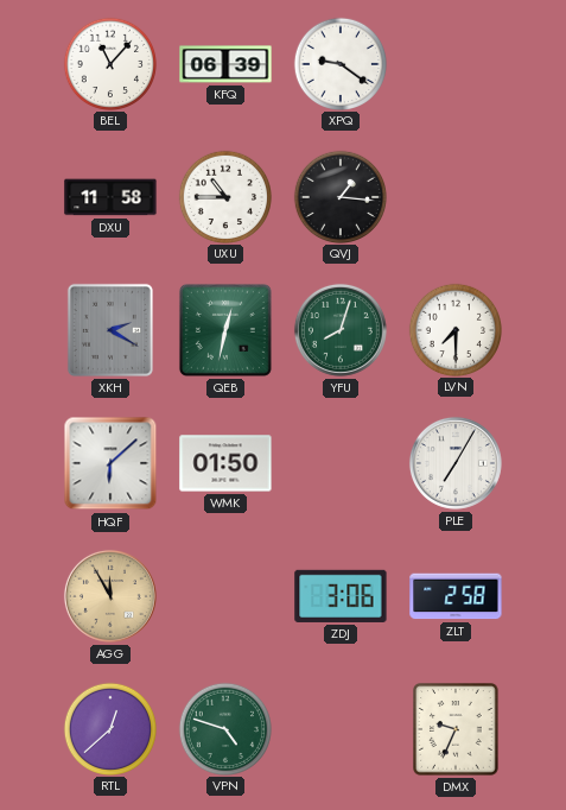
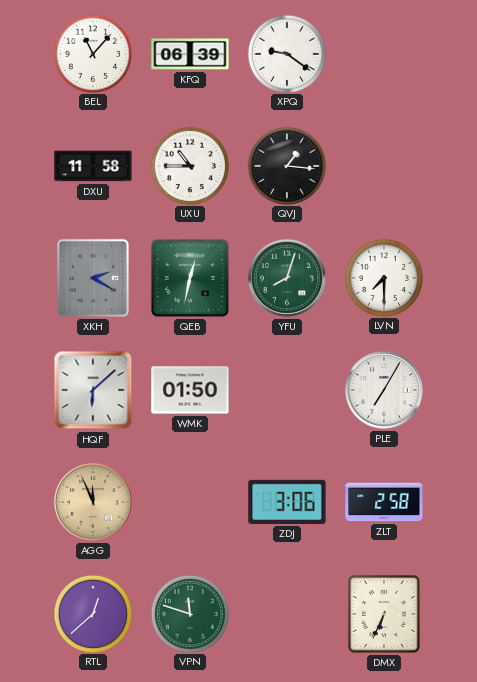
AGG: 11:55 -> 11:56
VPN: 4:48 -> 11:48
DMX: 9:34 -> 6:34
